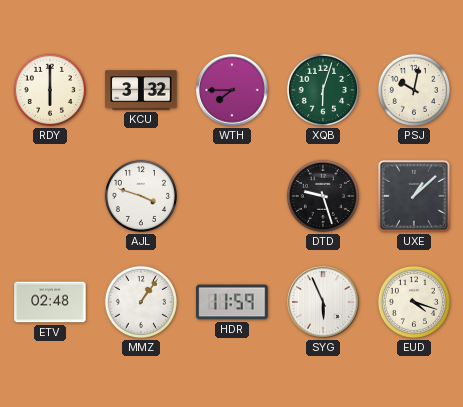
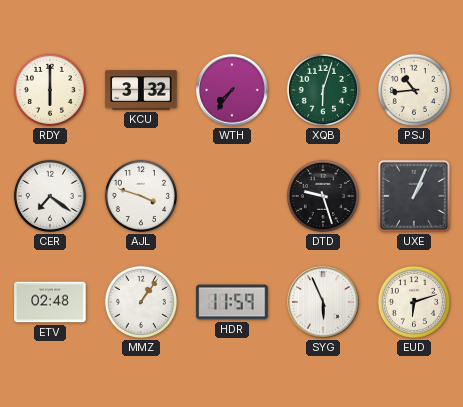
WTH: 7:45 -> 7:36
PSJ: 10:02 -> 10:44
CER: none -> 7:21
UXE: 1:08 -> 1:04
EUD: 4:18 -> 6:12
